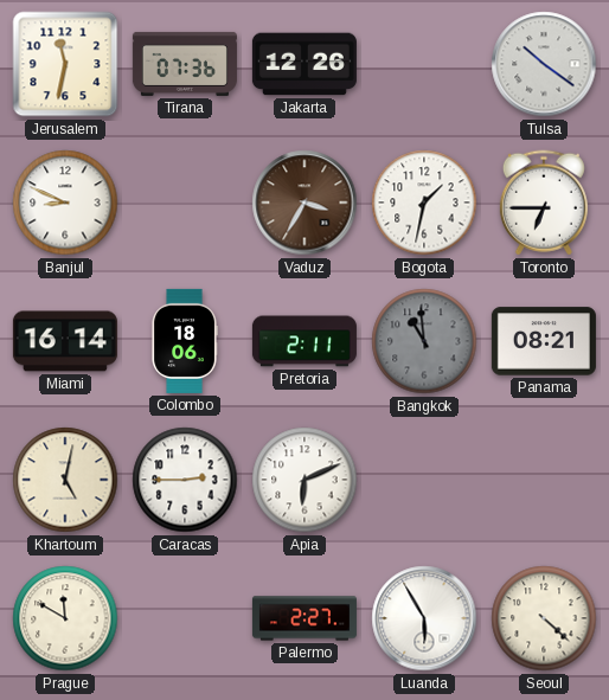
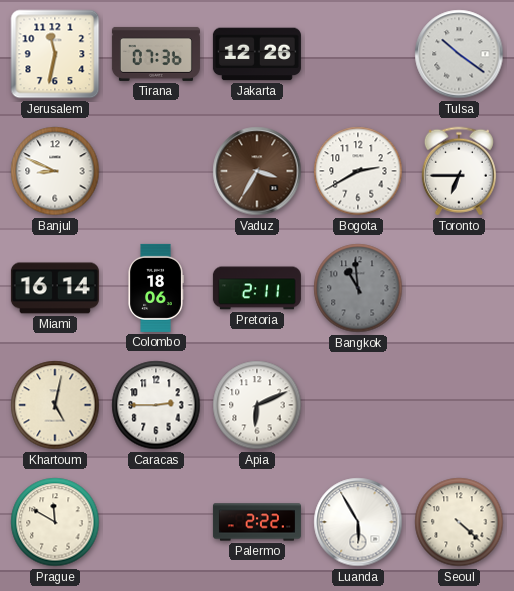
Bogota: 1:32 -> 2:40
Panama: 08:21 -> none
Palermo: 2:27 -> 2:22
